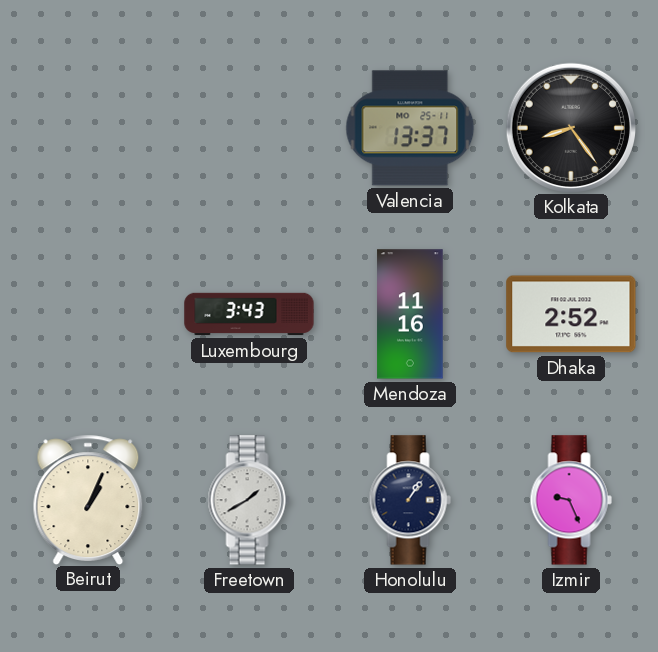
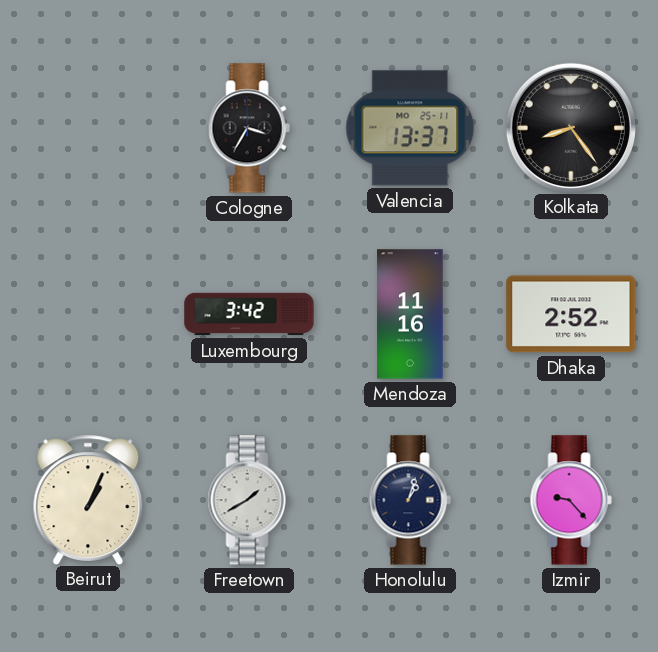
Cologne: none -> 3:35
Luxembourg: 3:43 -> 3:42
Honolulu: 1:06 -> 1:03
Izmir: 9:26 -> 9:23
